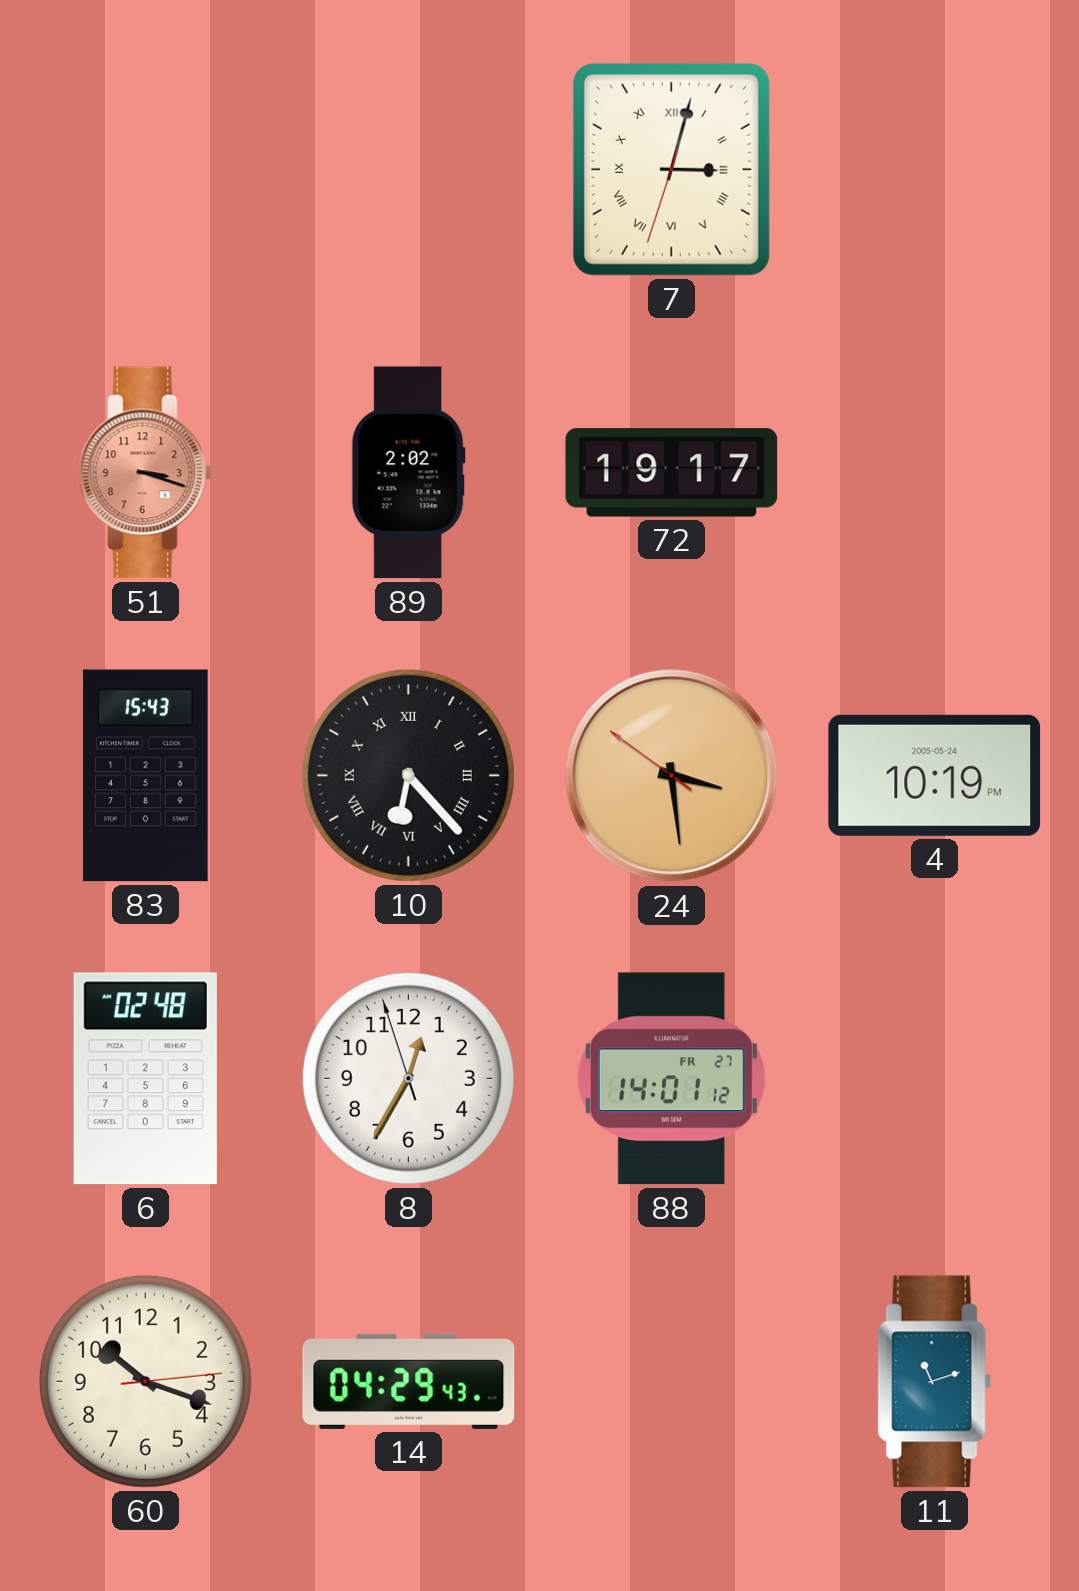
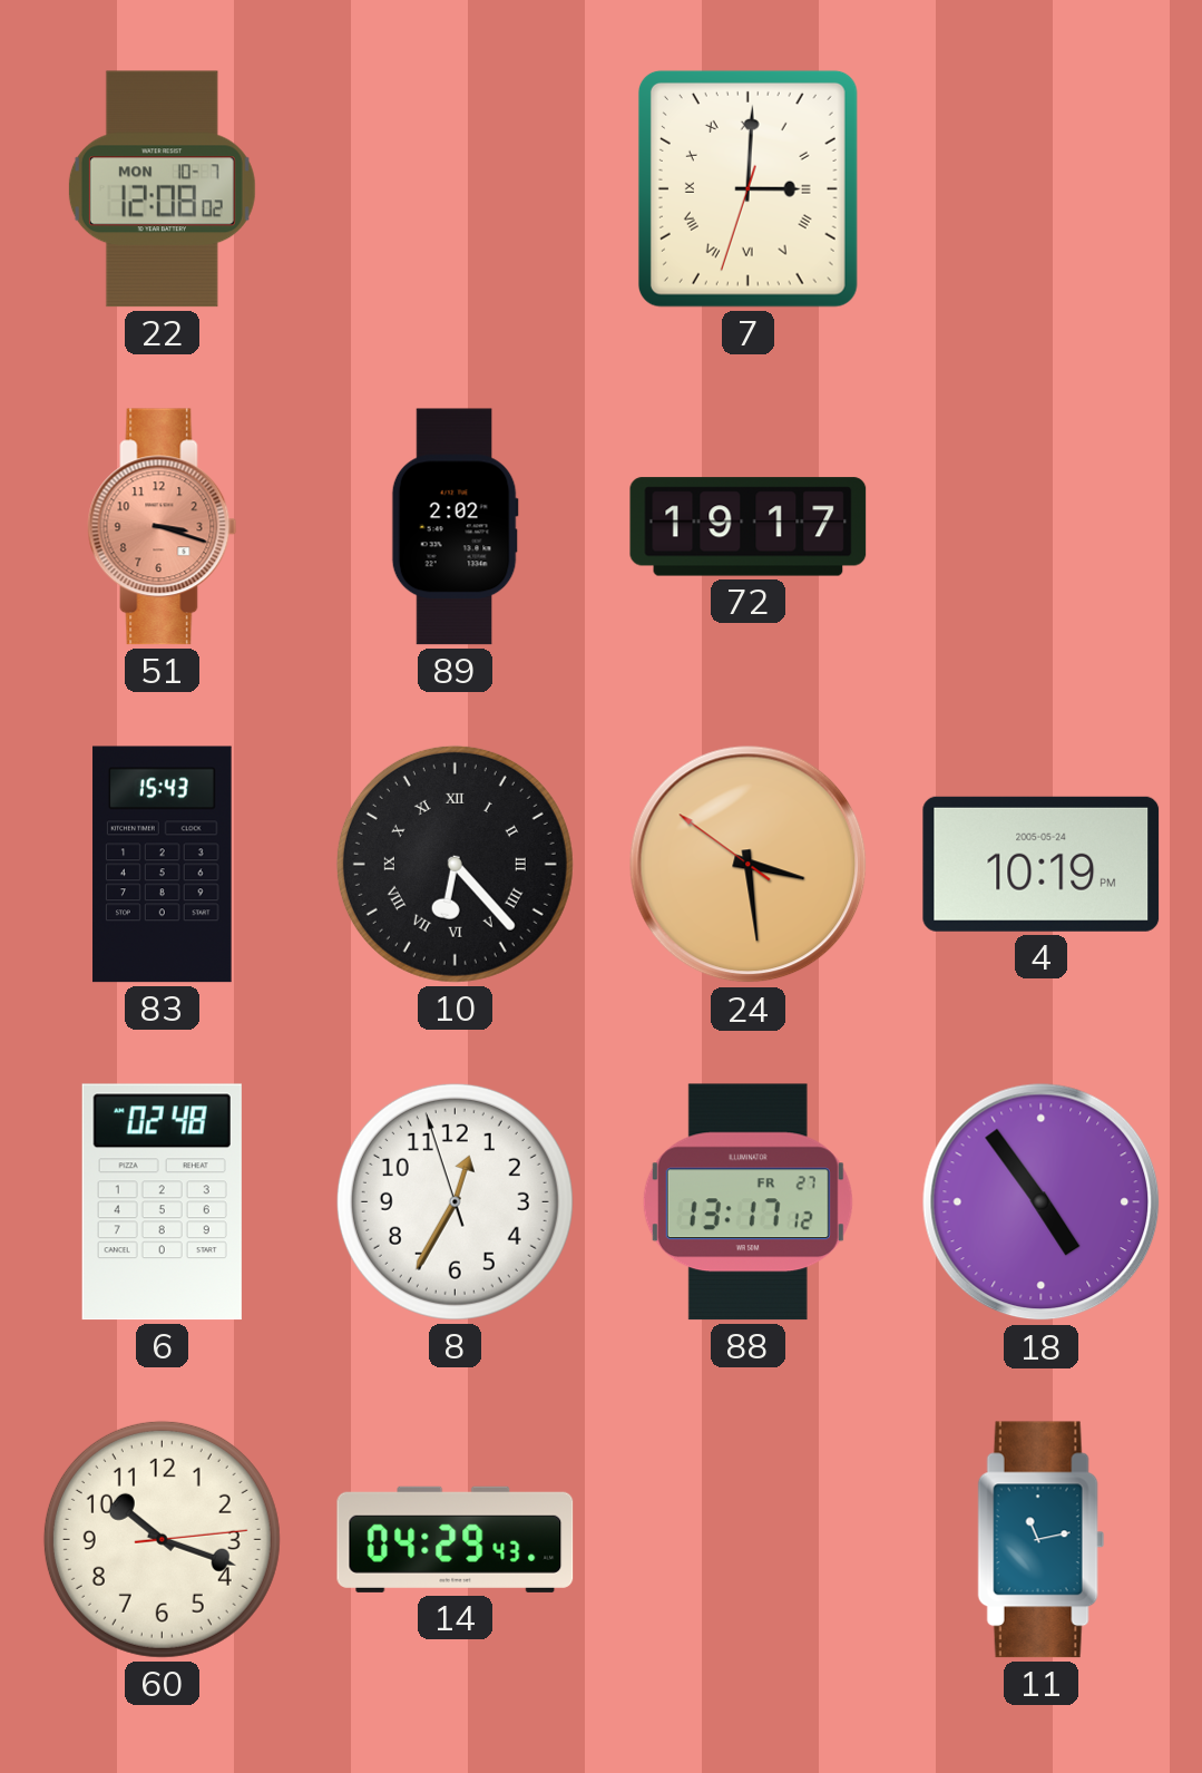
22: none -> 12:08
7: 3:02 -> 3:00
88: 14:01 -> 13:17
18: none -> 4:54
11: 11:12 -> 11:13
